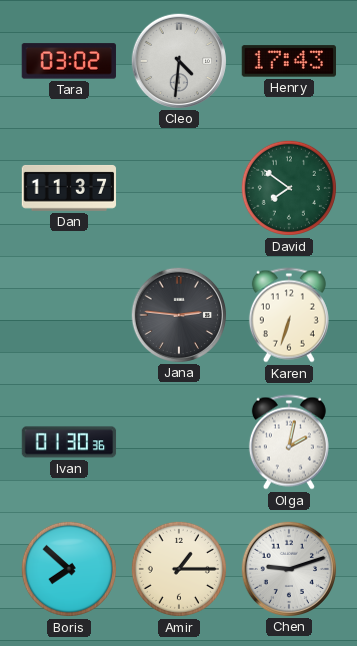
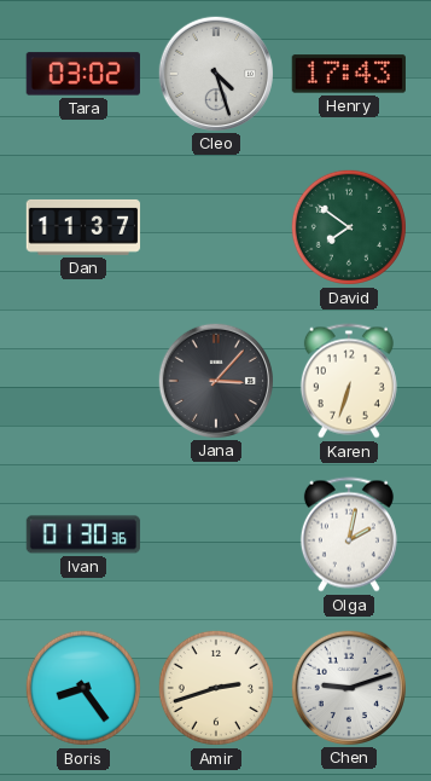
Cleo: 4:31 -> 4:27
Jana: 2:46 -> 3:07
Boris: 7:52 -> 8:24
Amir: 1:15 -> 2:42
